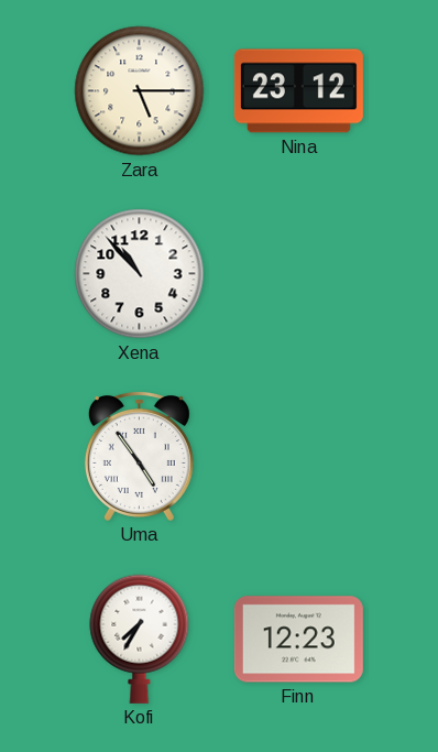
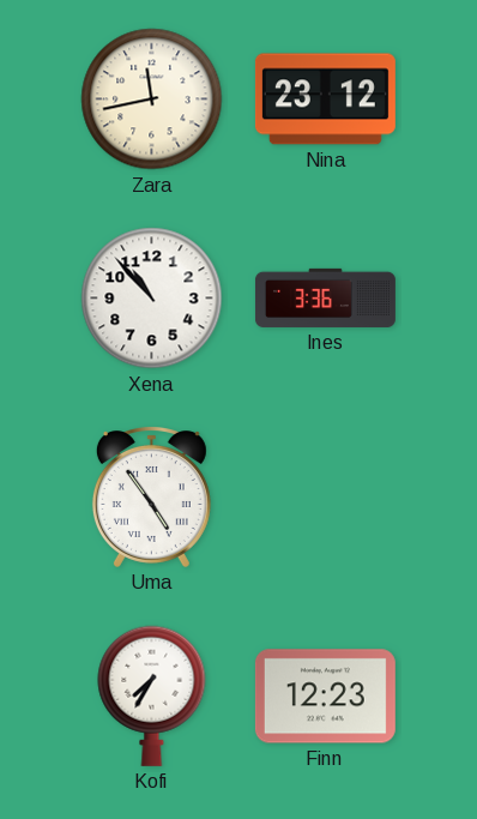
Zara: 5:15 -> 11:43
Ines: none -> 3:36
